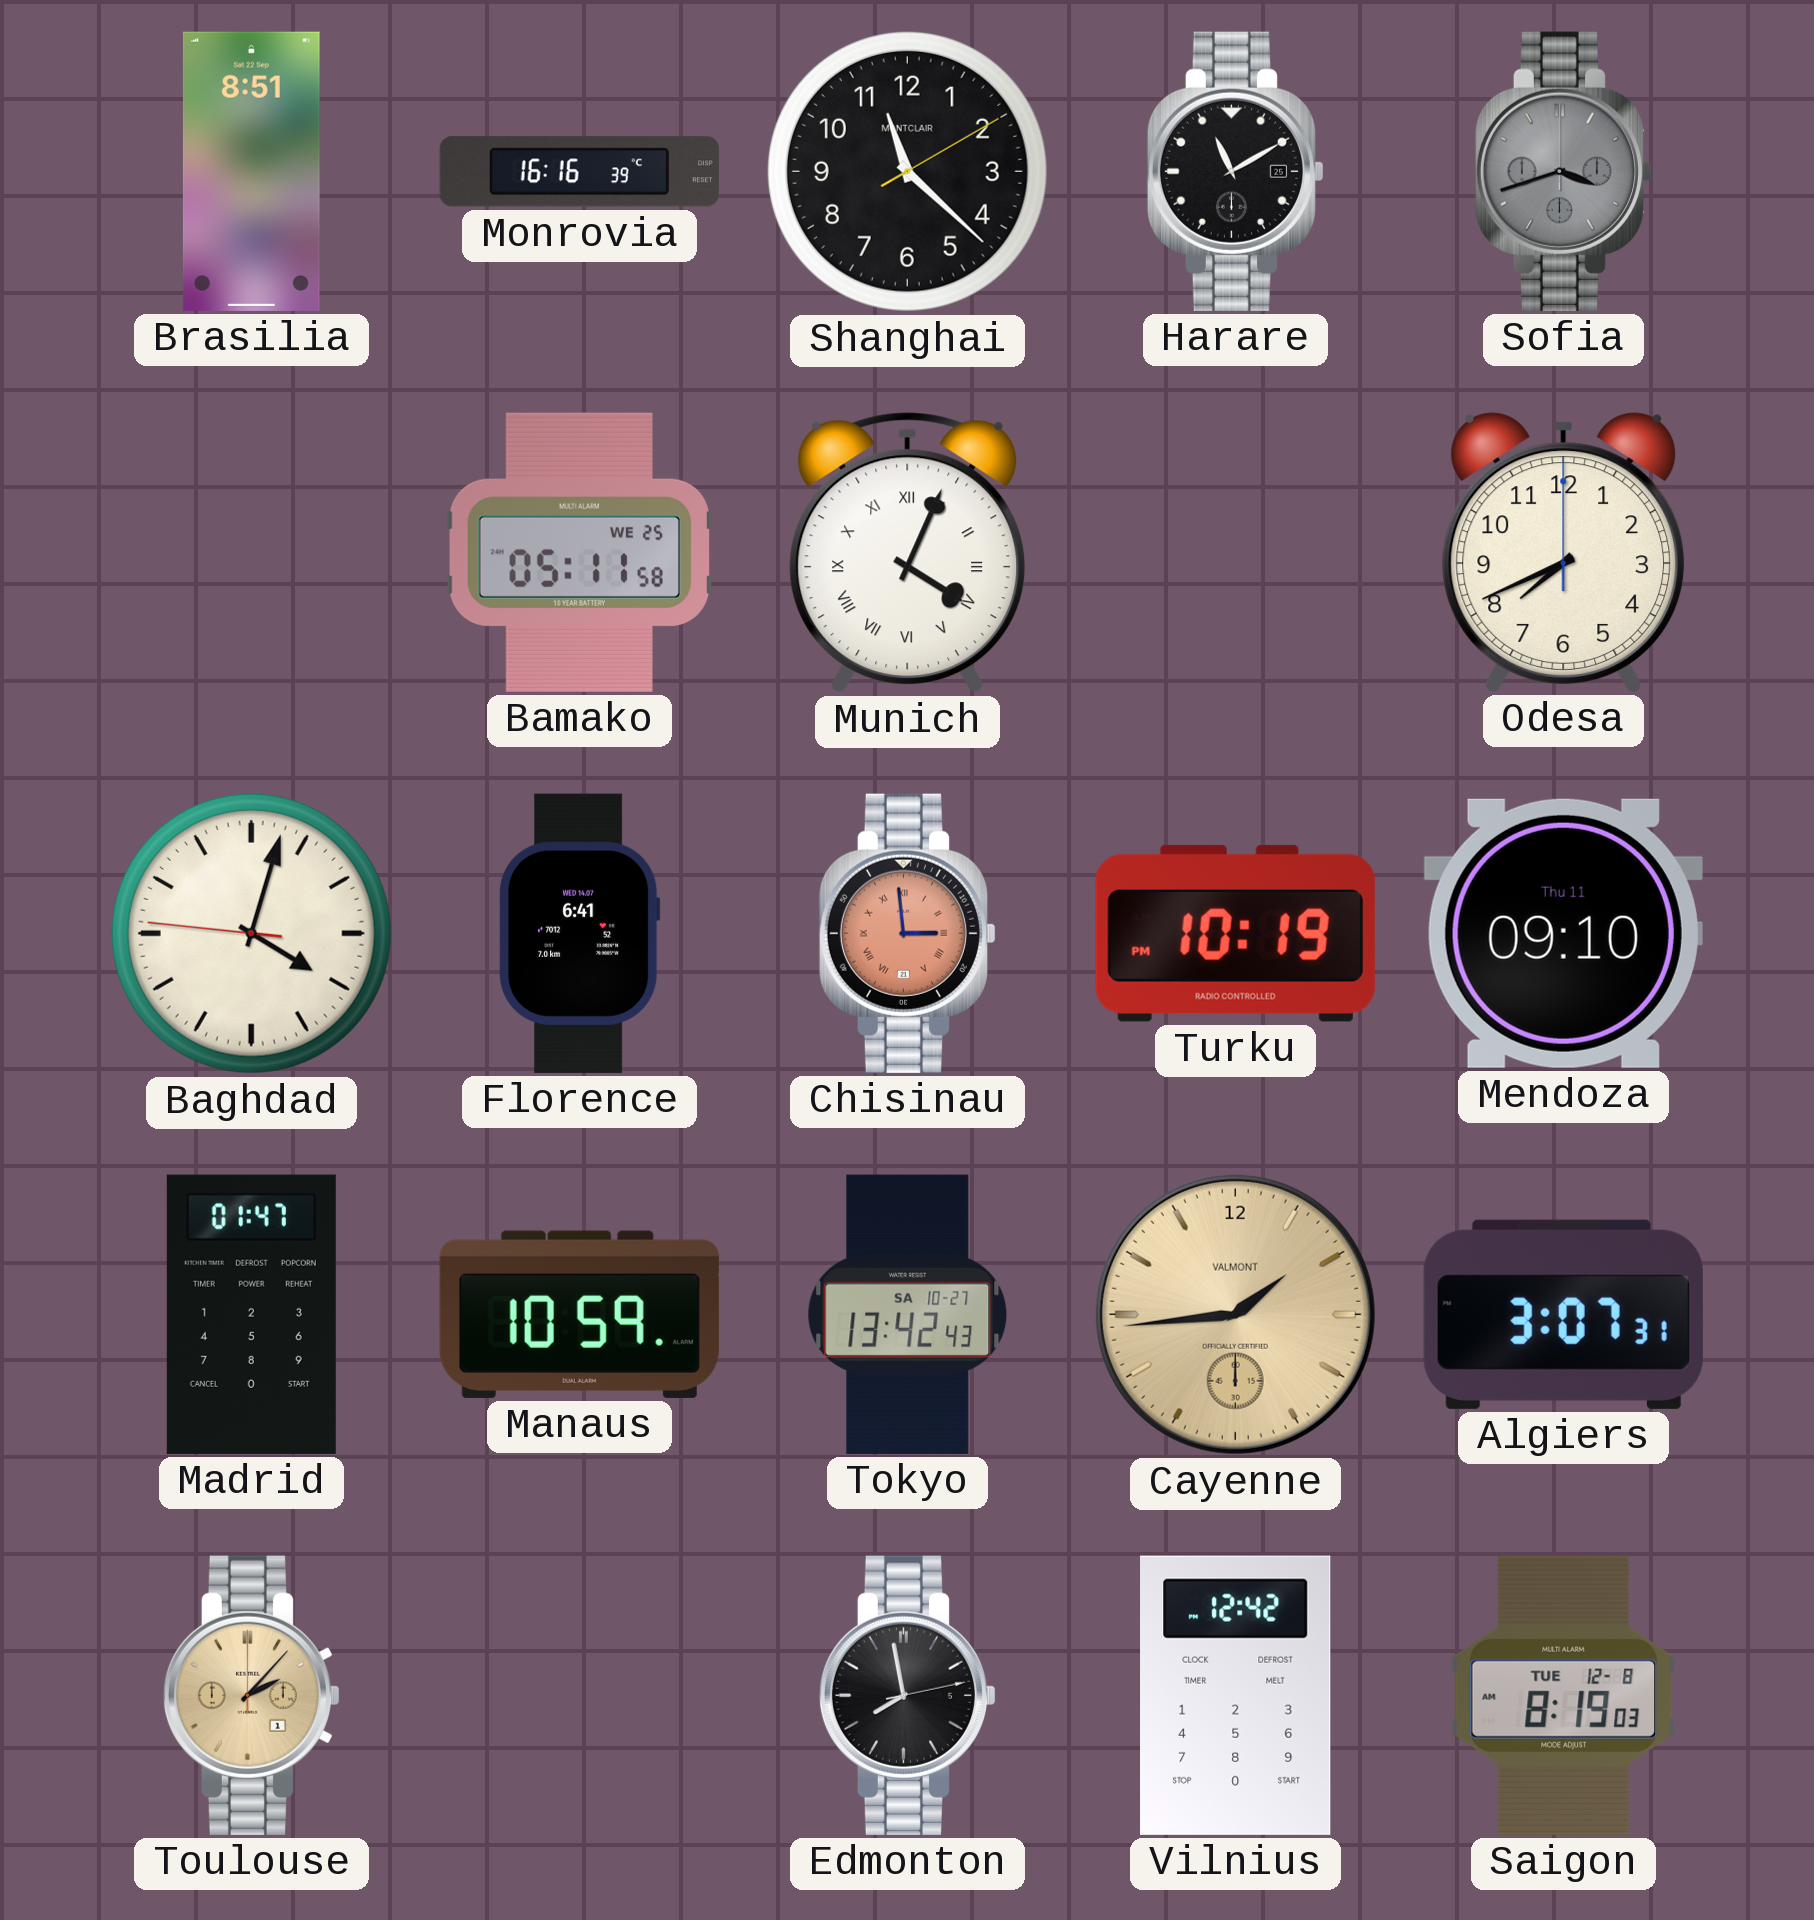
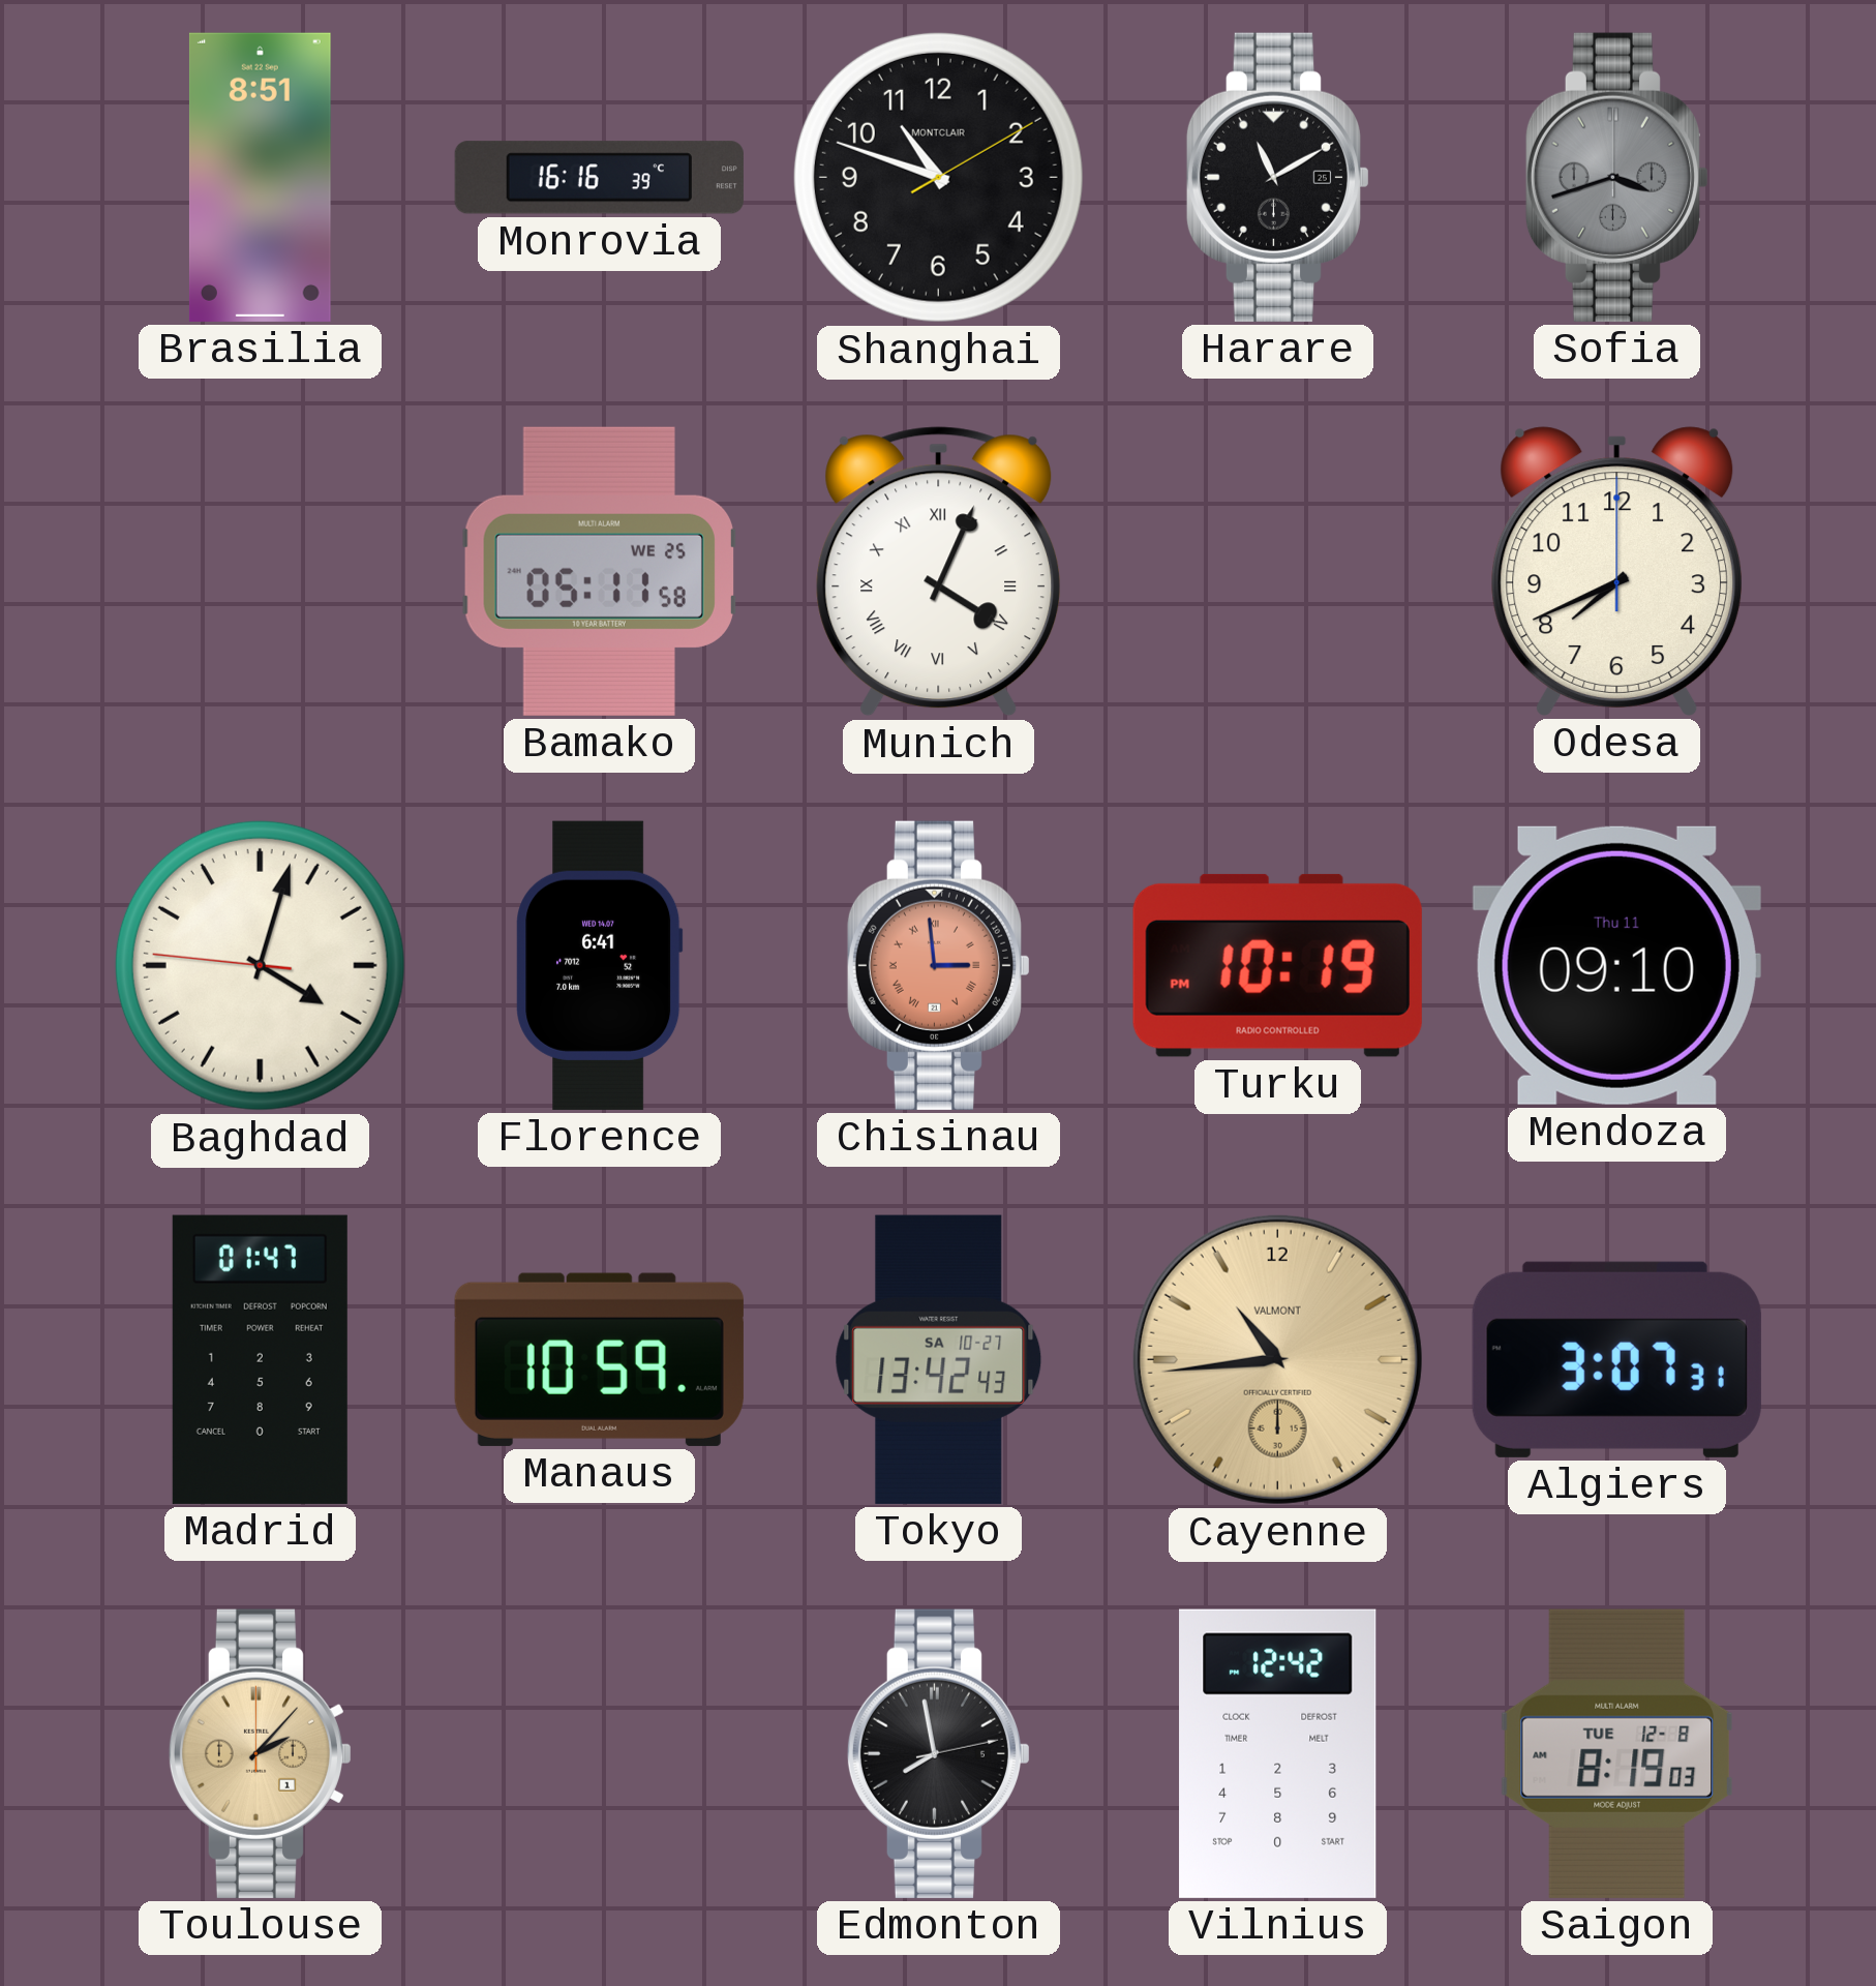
Shanghai: 11:22 -> 10:48
Cayenne: 1:44 -> 10:44
